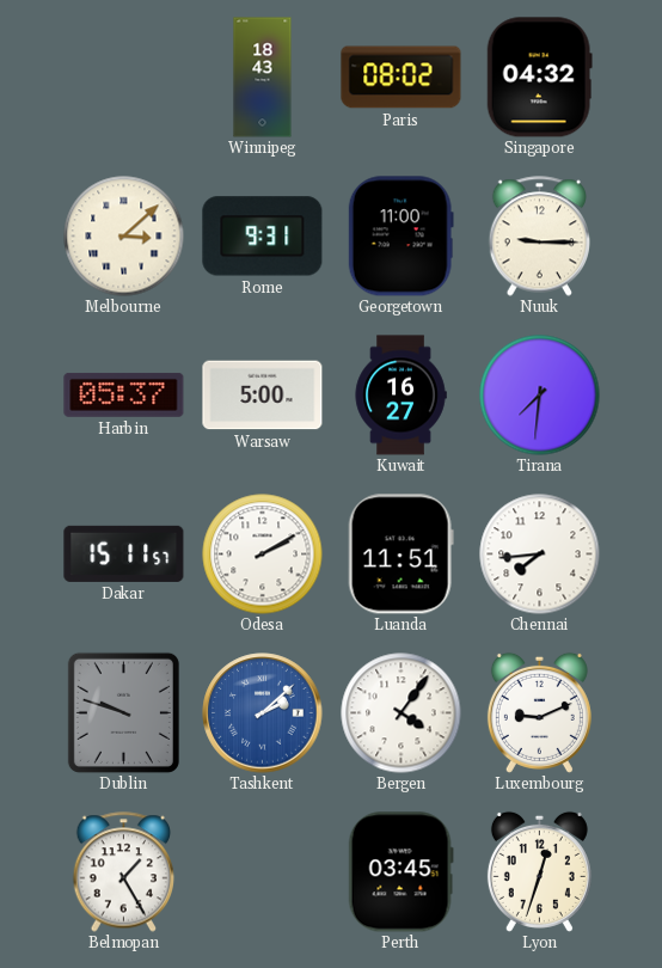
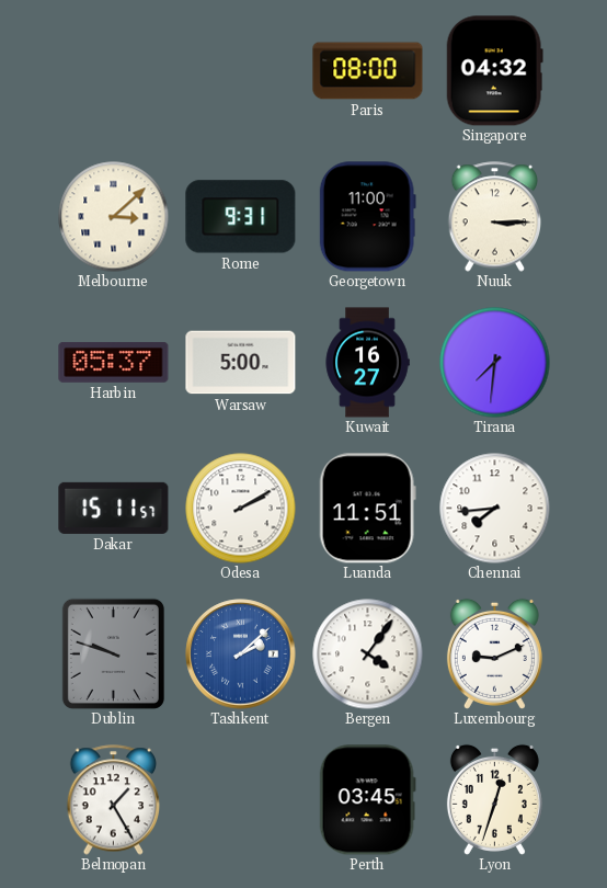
Winnipeg: 18:43 -> none
Paris: 08:02 -> 08:00
Nuuk: 9:15 -> 3:15
